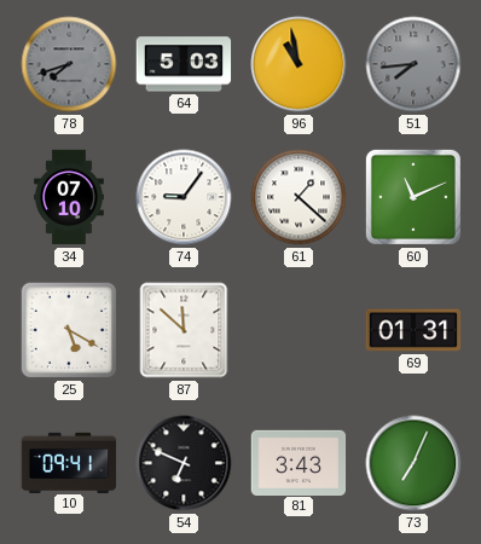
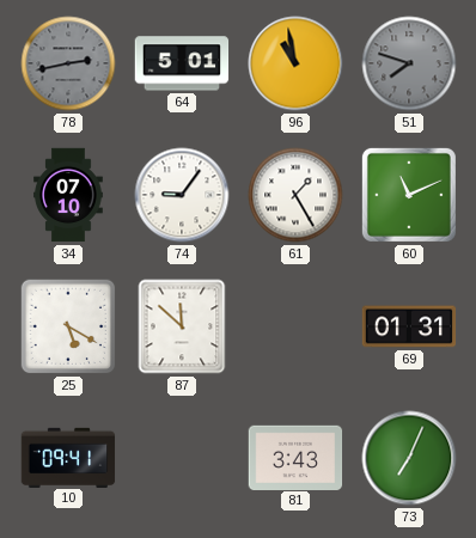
78: 7:42 -> 2:43
64: 5:03 -> 5:01
51: 7:44 -> 7:48
61: 1:22 -> 1:25
54: 6:49 -> none
